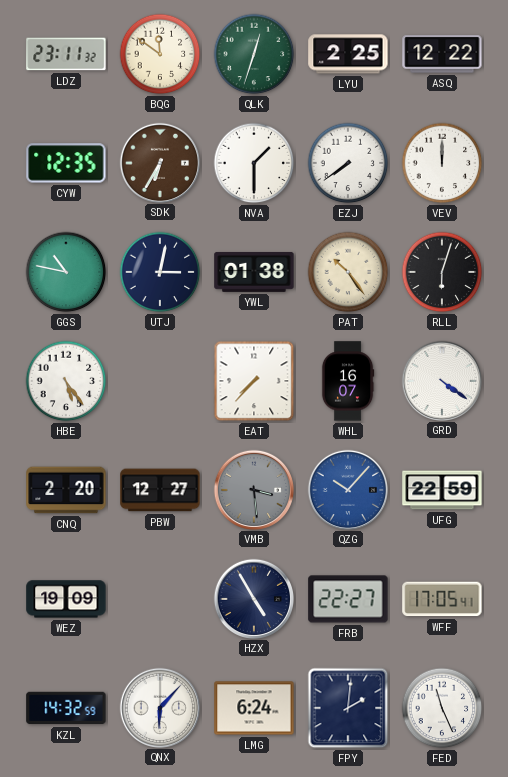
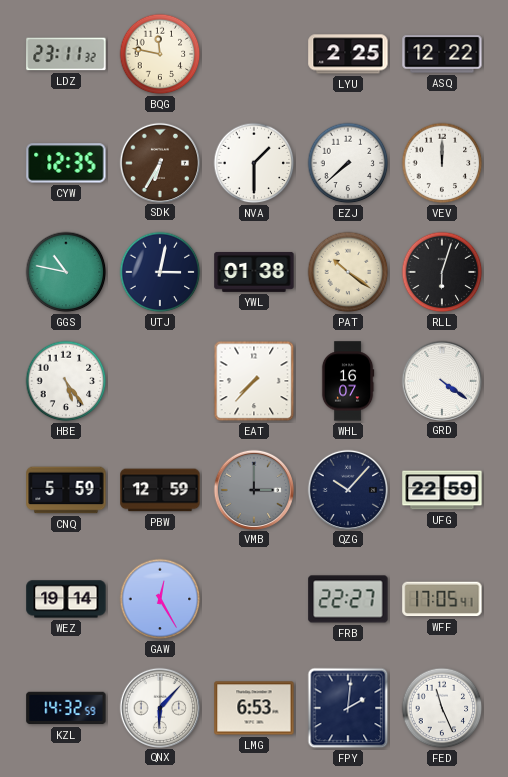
BQG: 11:51 -> 11:47
QLK: 12:33 -> none
EZJ: 7:39 -> 7:38
PAT: 10:24 -> 10:21
CNQ: 2:20 -> 5:59
PBW: 12:27 -> 12:59
VMB: 3:29 -> 3:00
QZG dial: blue -> navy
WEZ: 19:09 -> 19:14
GAW: none -> 12:25
HZX: 4:55 -> none
LMG: 6:24 -> 6:53
